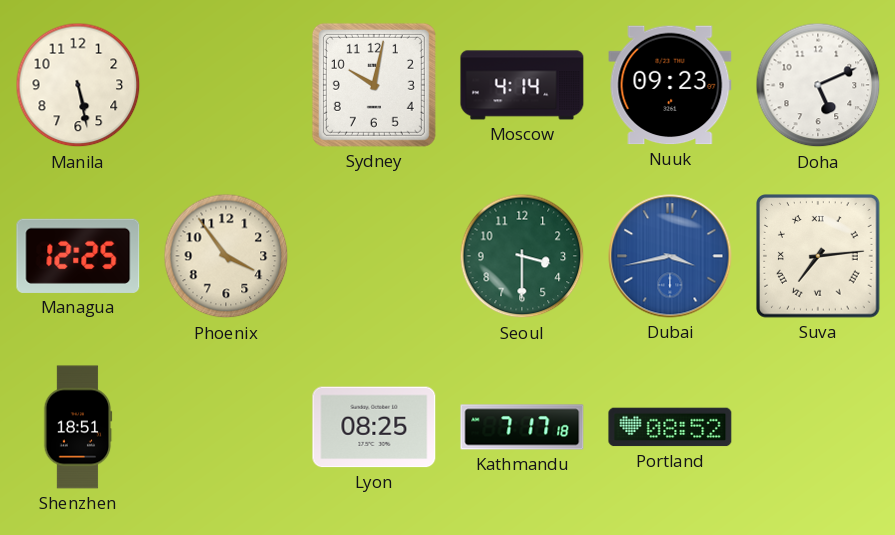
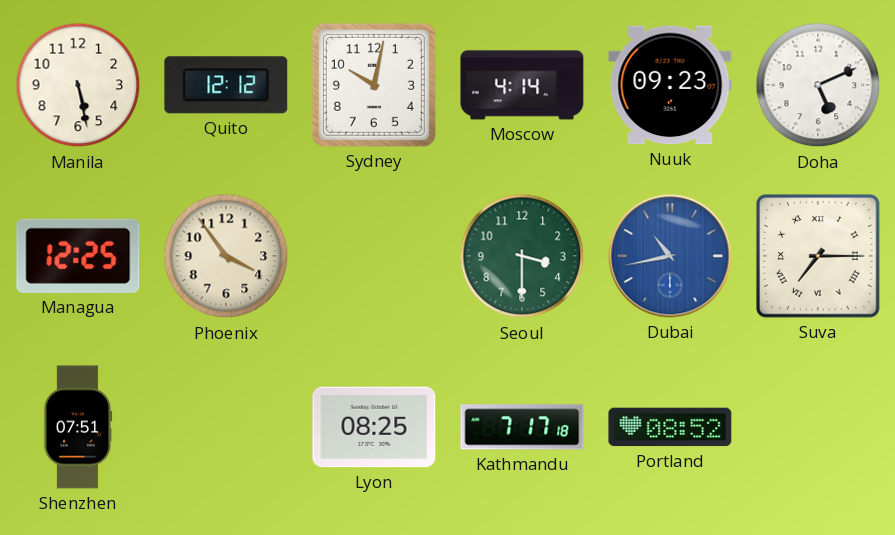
Quito: none -> 12:12
Dubai: 3:43 -> 10:43
Suva: 7:14 -> 7:15
Shenzhen: 18:51 -> 07:51
